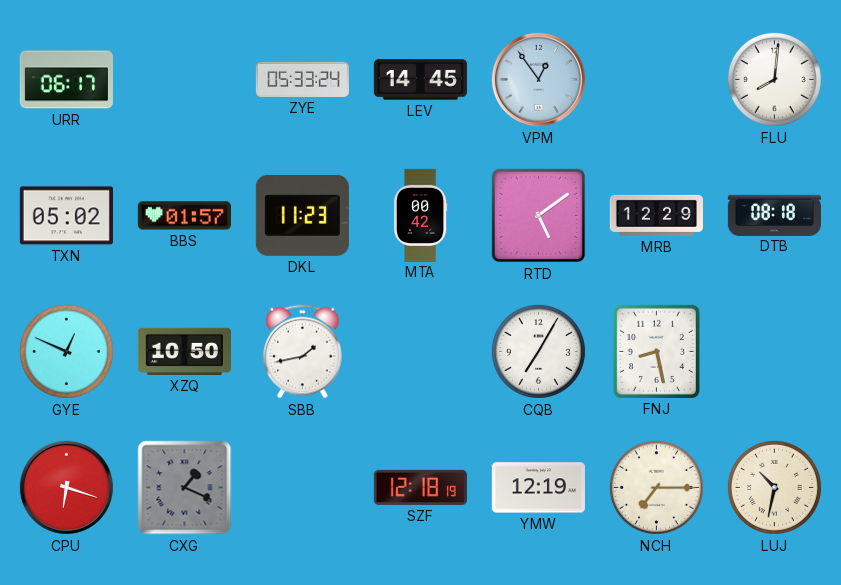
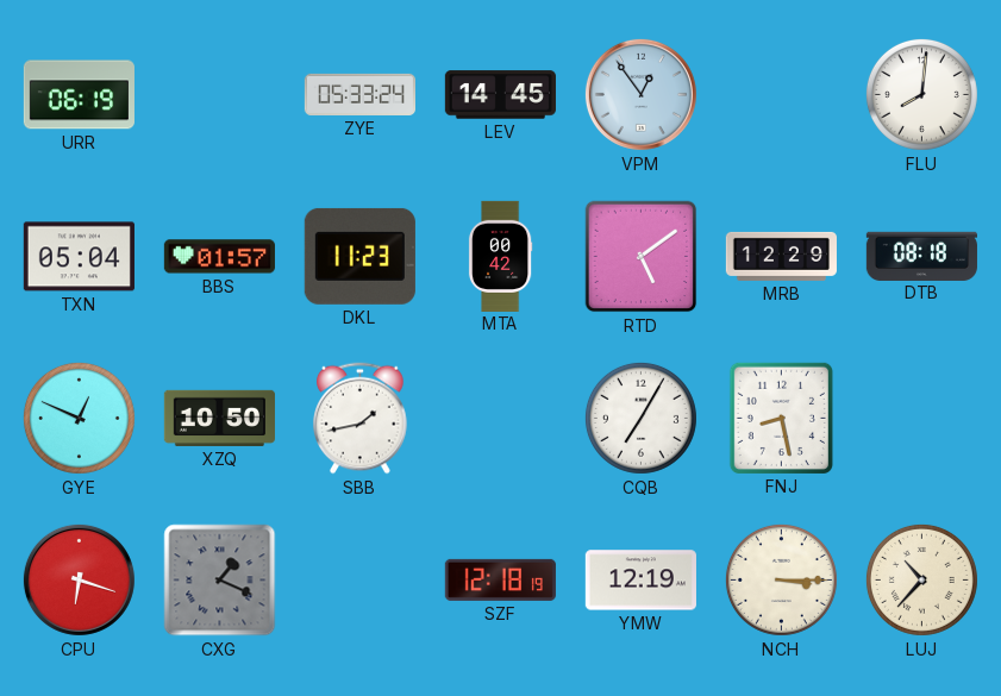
URR: 06:17 -> 06:19
TXN: 05:02 -> 05:04
NCH: 7:15 -> 3:15
LUJ: 10:32 -> 10:37
